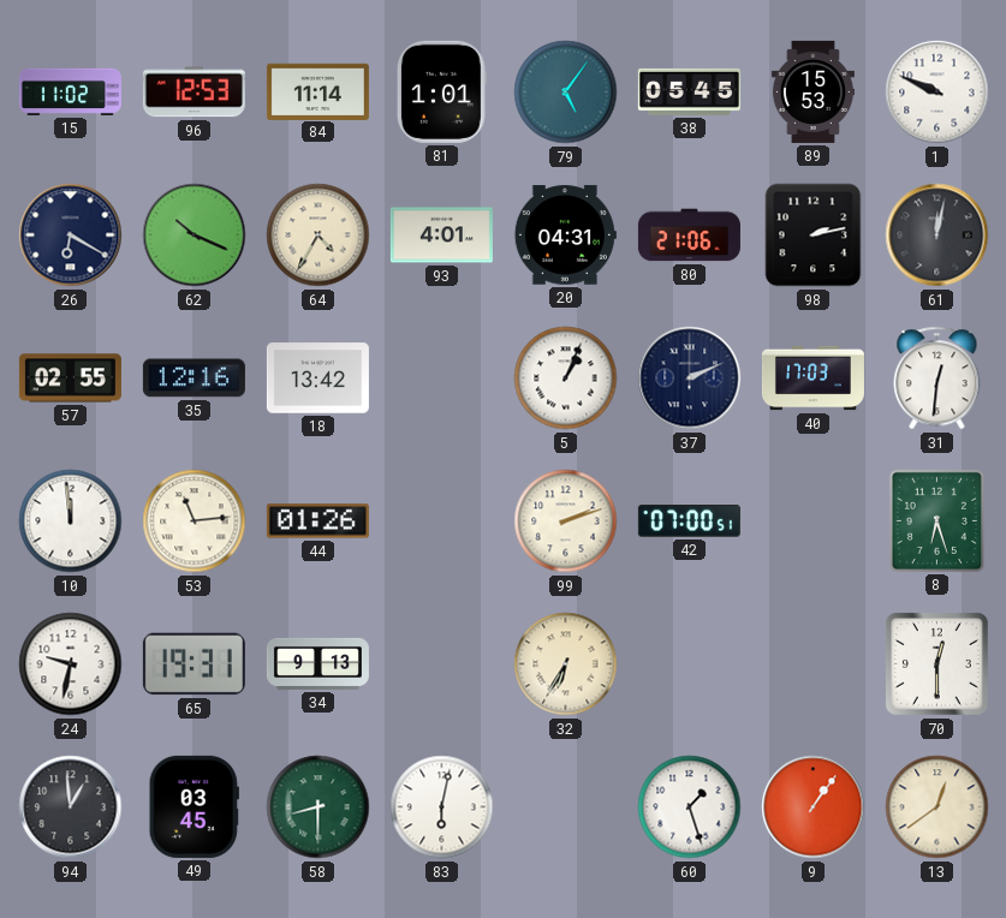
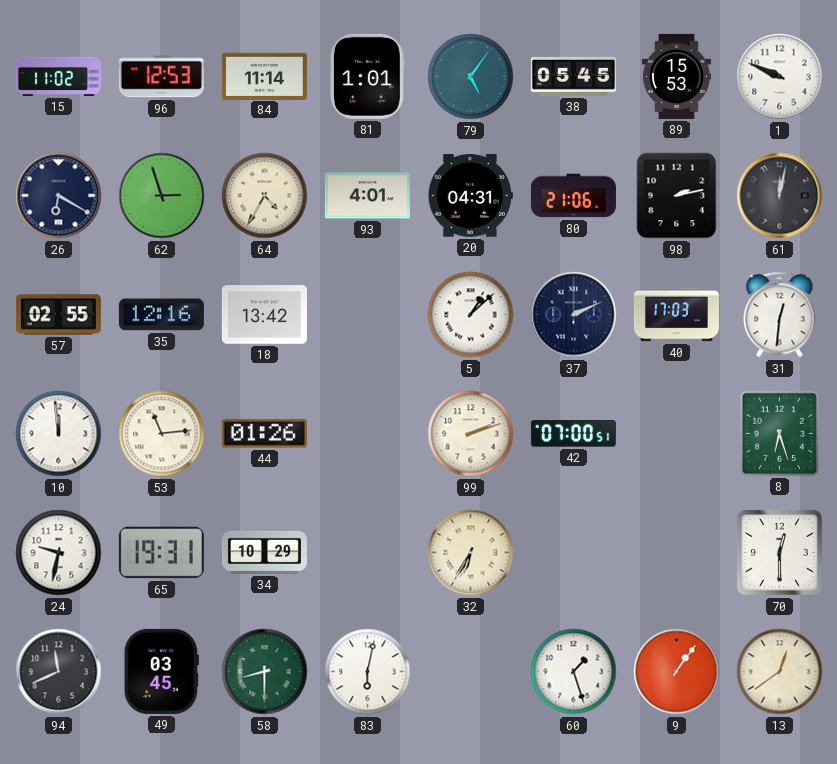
62: 10:19 -> 2:57
5: 1:04 -> 1:08
34: 9:13 -> 10:29
94: 12:59 -> 11:41
